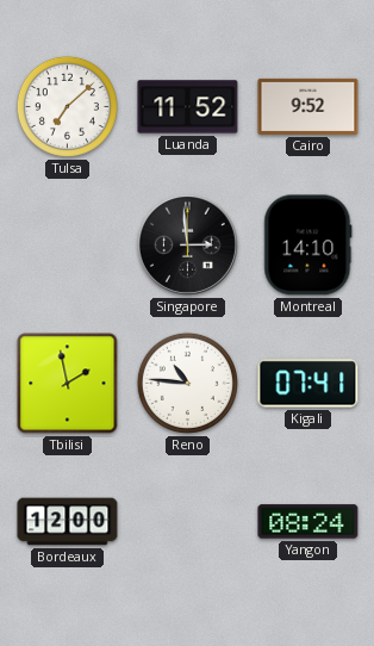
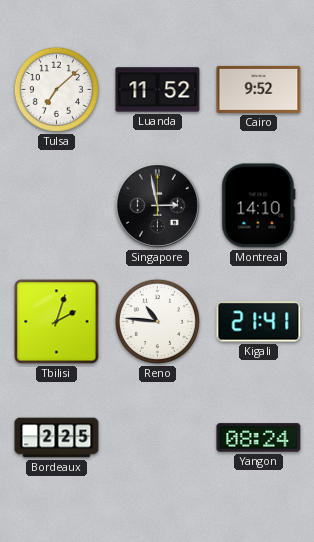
Singapore: 2:59 -> 2:58
Tbilisi: 1:58 -> 2:03
Kigali: 07:41 -> 21:41
Bordeaux: 12:00 -> 2:25
